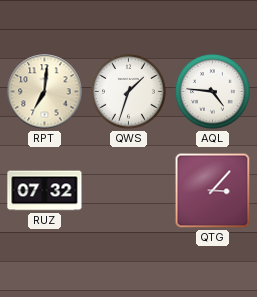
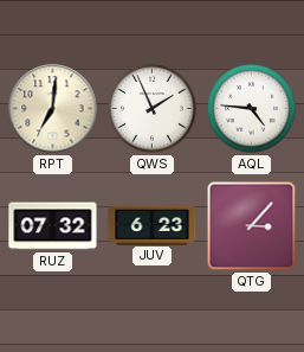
QWS: 1:33 -> 1:56
JUV: none -> 6:23
